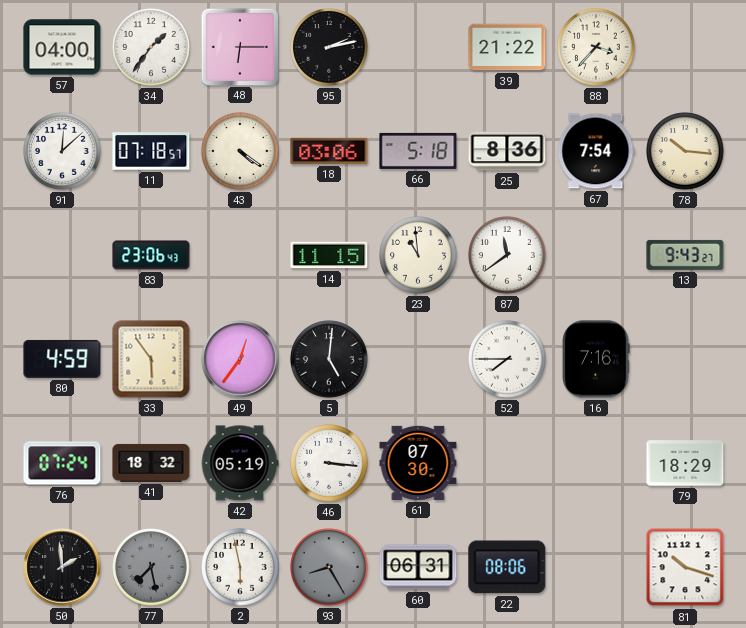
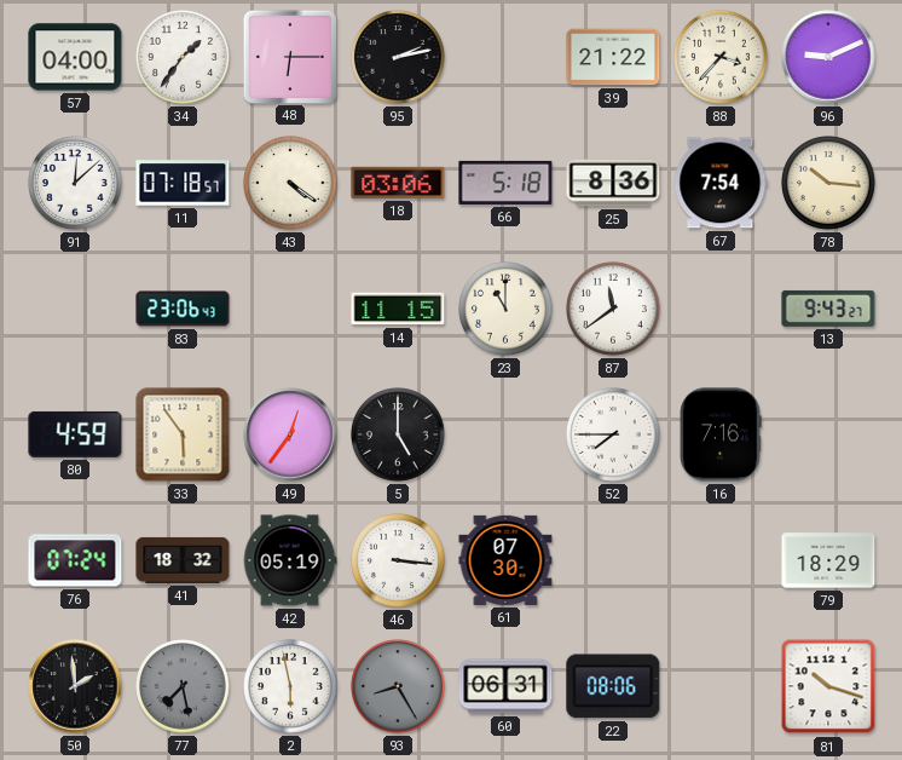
96: none -> 9:11
23: 10:59 -> 11:00
5: 5:01 -> 5:00
